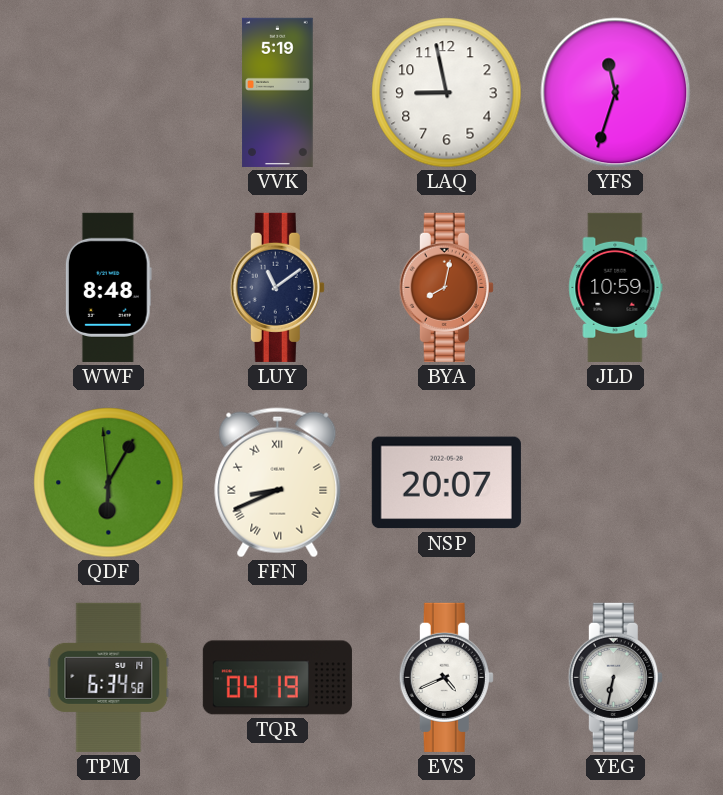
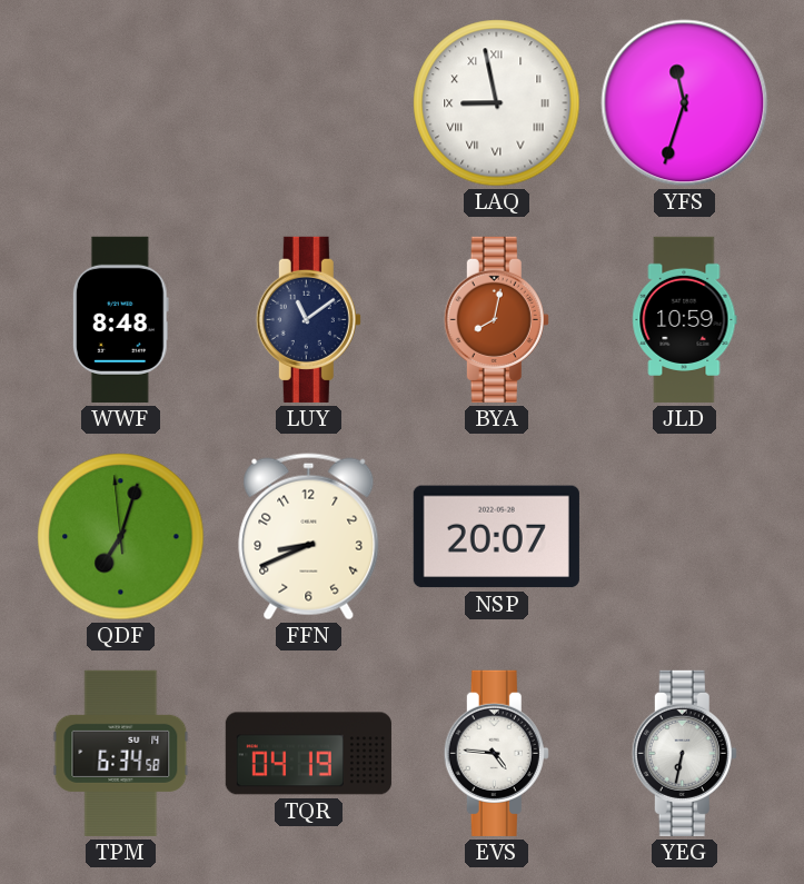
VVK: 5:19 -> none
LAQ numerals: Arabic -> Roman
QDF: 6:04 -> 7:02
FFN numerals: Roman -> Arabic
EVS: 4:41 -> 4:46
